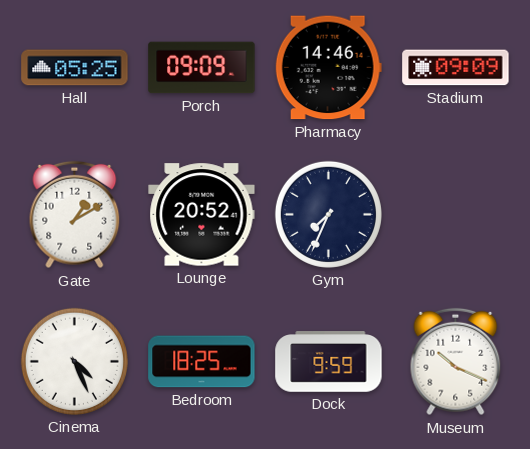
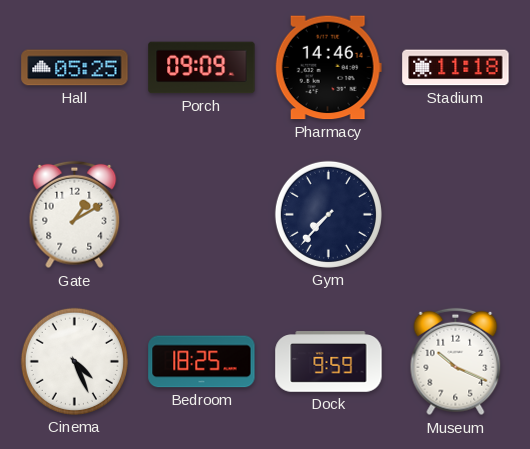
Stadium: 09:09 -> 11:18
Lounge: 20:52 -> none
Gym: 7:34 -> 7:37
